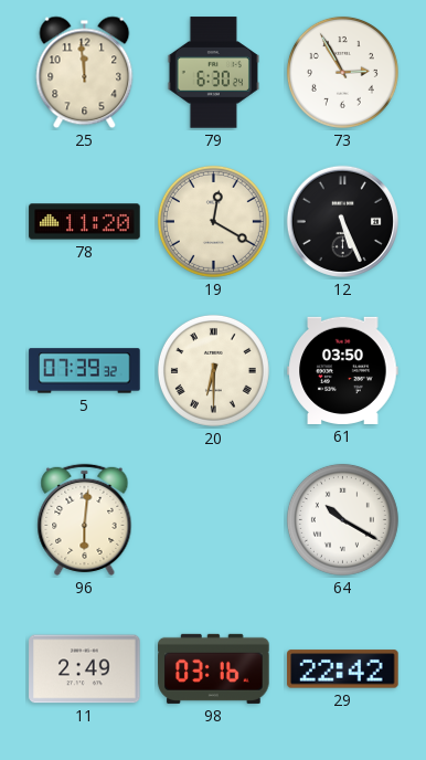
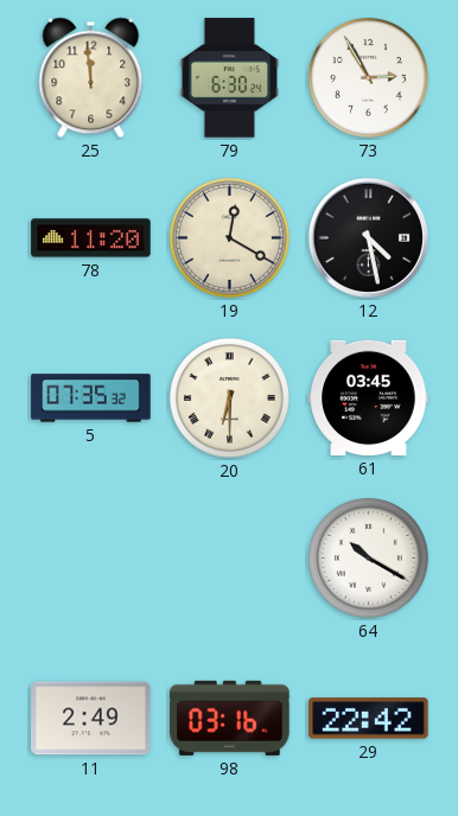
12: 5:26 -> 4:28
5: 07:39 -> 07:35
61: 03:50 -> 03:45
96: 6:01 -> none
